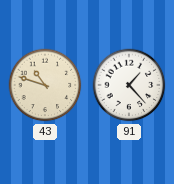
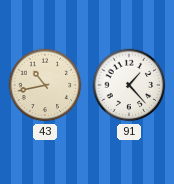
43: 10:48 -> 10:43
